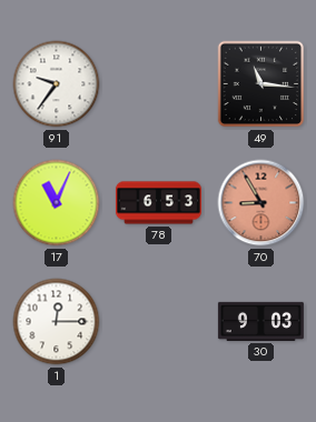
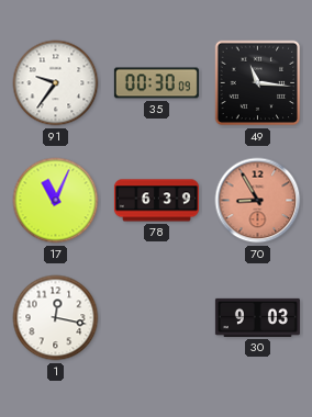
35: none -> 00:30
78: 6:53 -> 6:39
1: 12:15 -> 12:17
